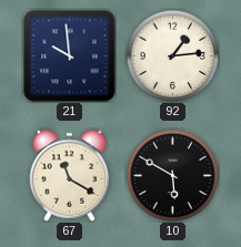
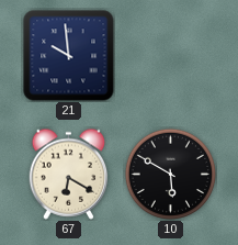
92: 1:14 -> none
67: 11:20 -> 6:20
